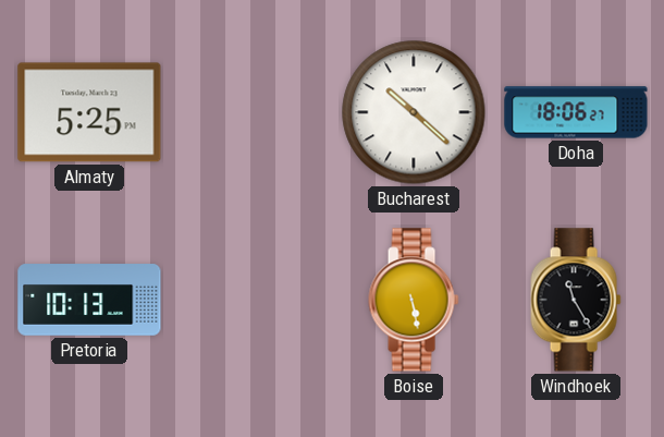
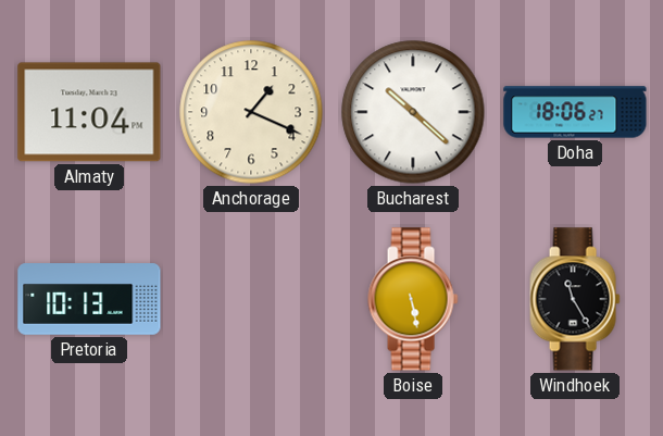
Almaty: 5:25 -> 11:04
Anchorage: none -> 1:19
